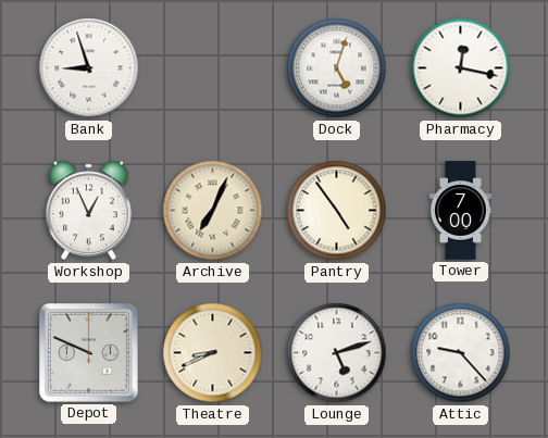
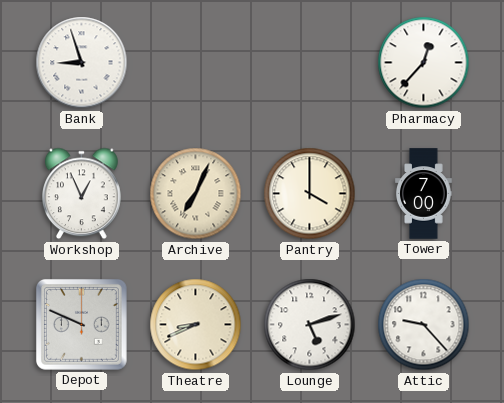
Dock: 5:03 -> none
Pharmacy: 12:17 -> 12:37
Pantry: 4:54 -> 4:00
